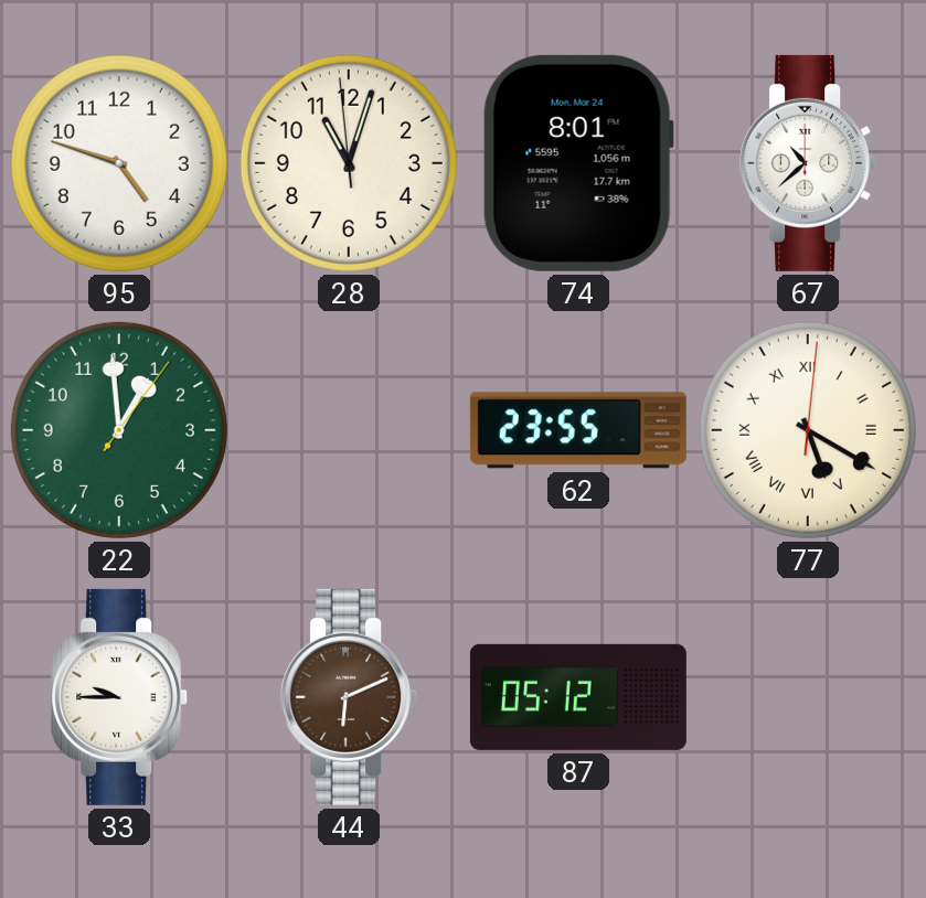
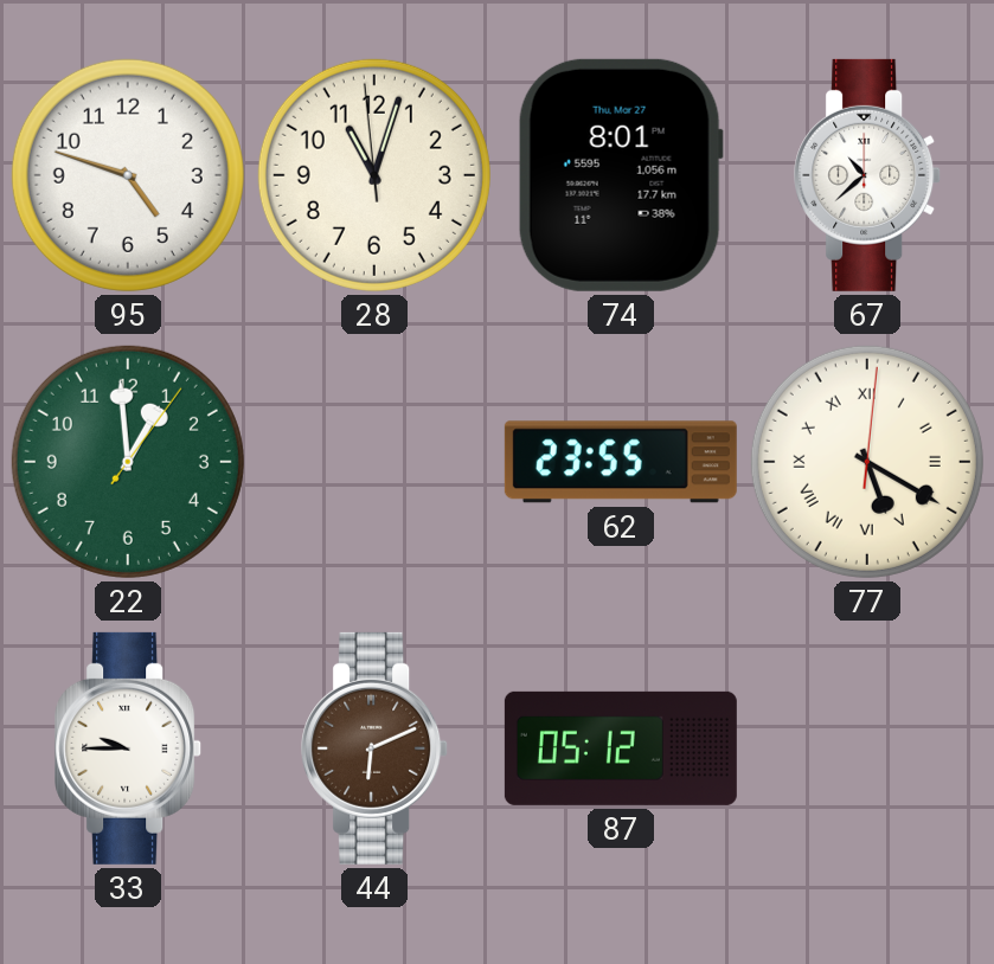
74 date: Mon, Mar 24 -> Thu, Mar 27
